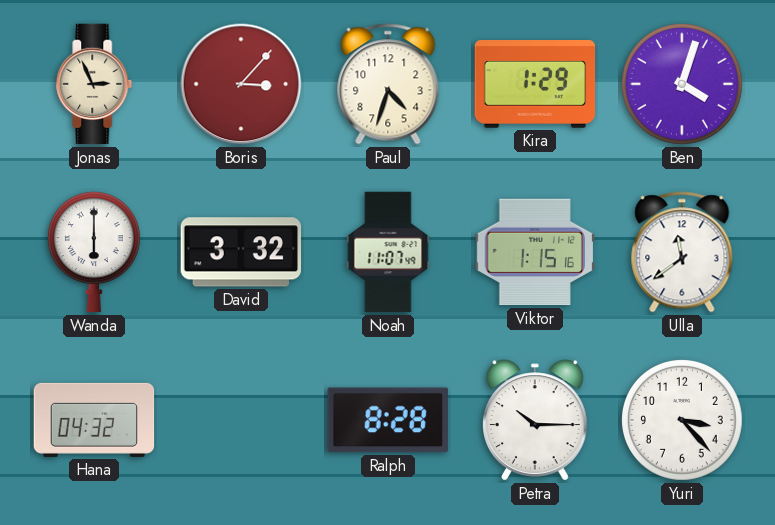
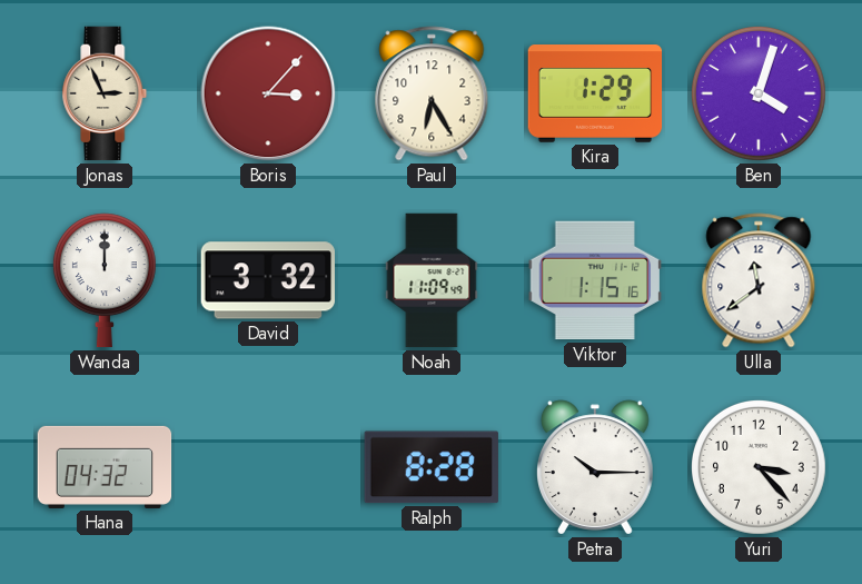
Paul: 4:33 -> 6:25
Wanda: 6:00 -> 12:00
Noah: 11:07 -> 11:09
